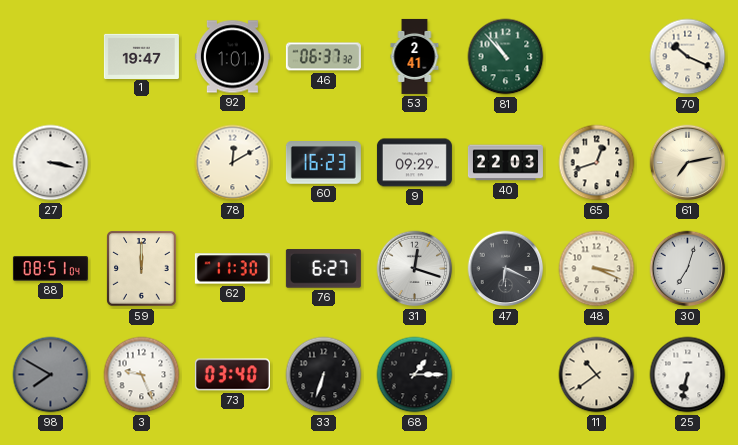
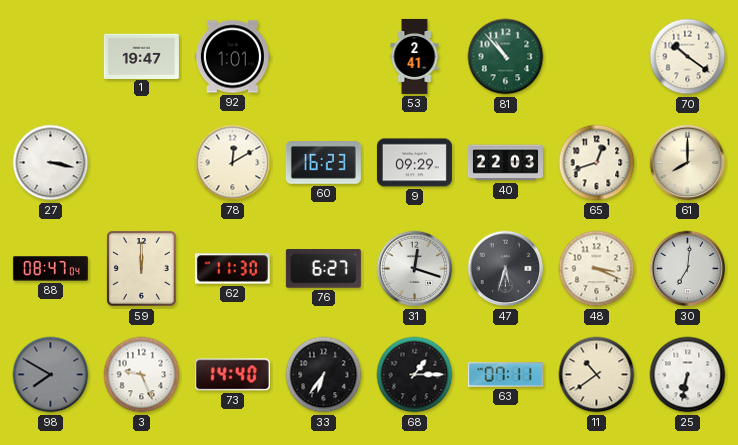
46: 06:37 -> none
70: 10:19 -> 10:21
61: 7:13 -> 8:00
88: 08:51 -> 08:47
47: 6:19 -> 5:33
30: 7:03 -> 7:01
73: 03:40 -> 14:40
33: 6:33 -> 6:36
63: none -> 07:11
